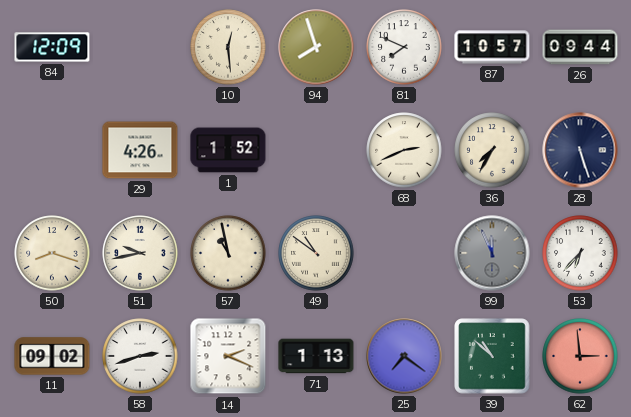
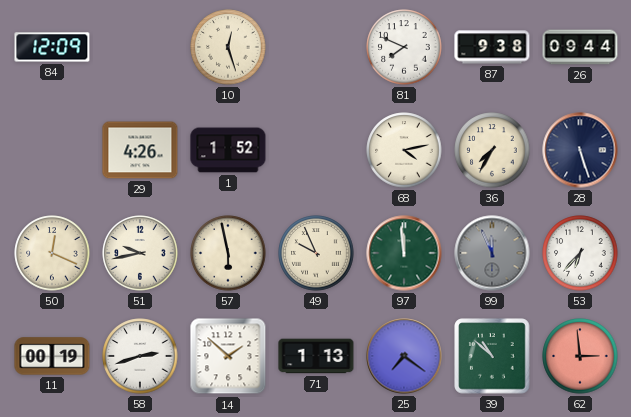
10: 12:29 -> 12:27
94: 7:57 -> none
87: 10:57 -> 9:38
68: 2:41 -> 4:13
50: 8:18 -> 12:19
57: 10:58 -> 5:58
49: 10:51 -> 9:56
97: none -> 11:59
11: 09:02 -> 00:19
14: 2:19 -> 1:52
